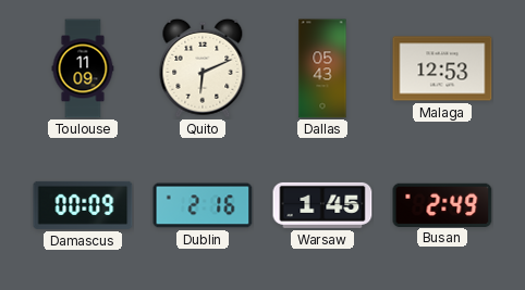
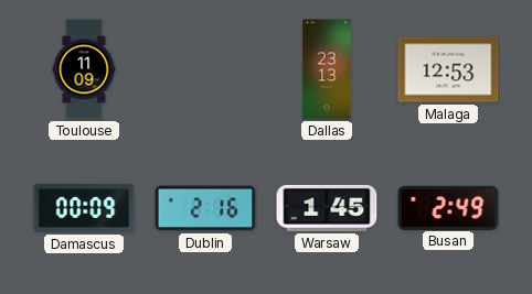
Quito: 6:11 -> none
Dallas: 05:43 -> 23:13
